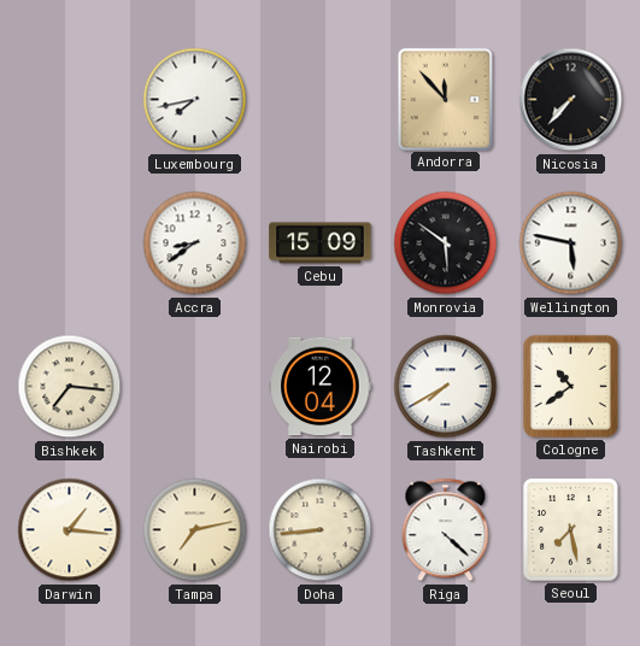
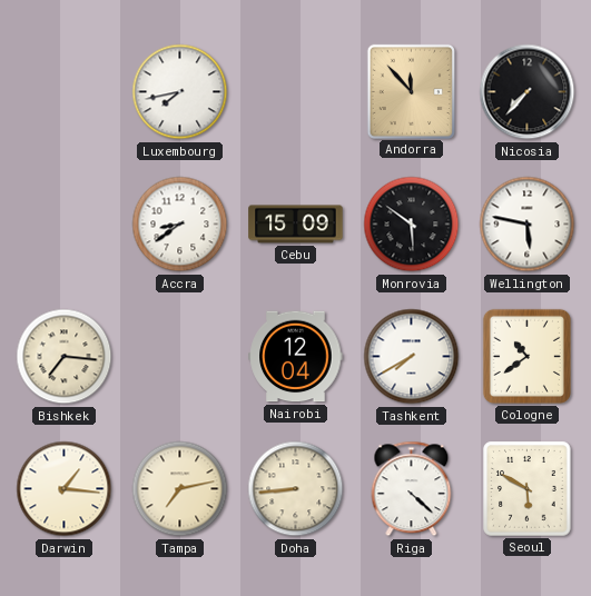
Seoul: 7:28 -> 5:50
